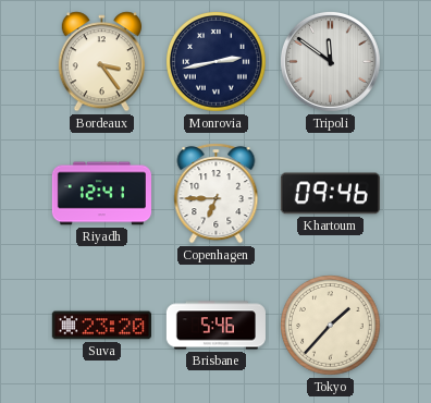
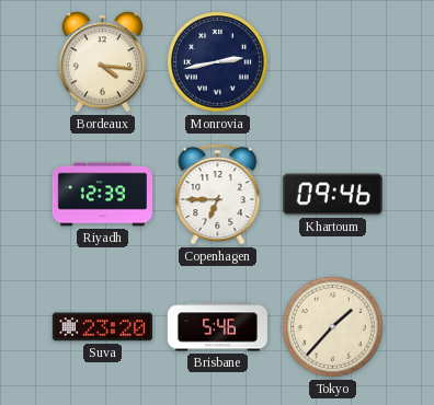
Bordeaux: 3:24 -> 4:16
Tripoli: 11:51 -> none
Riyadh: 12:41 -> 12:39
